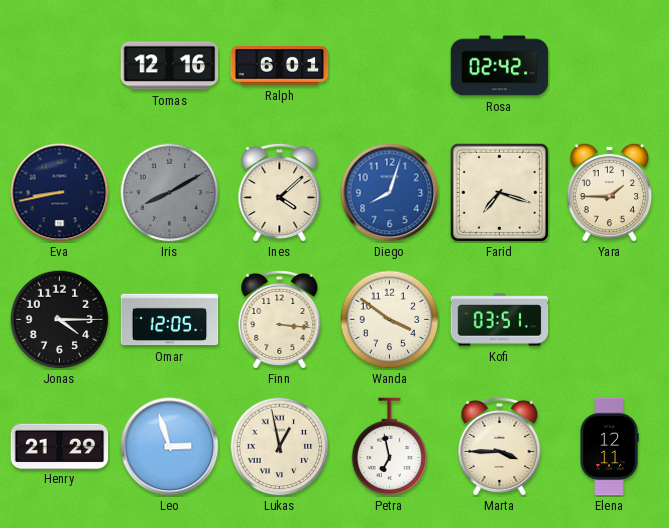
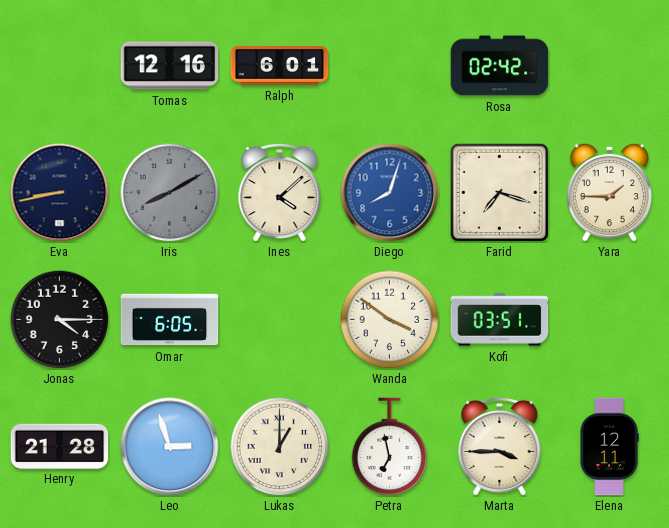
Omar: 12:05 -> 6:05
Finn: 3:16 -> none
Henry: 21:29 -> 21:28
Lukas: 12:58 -> 1:00
